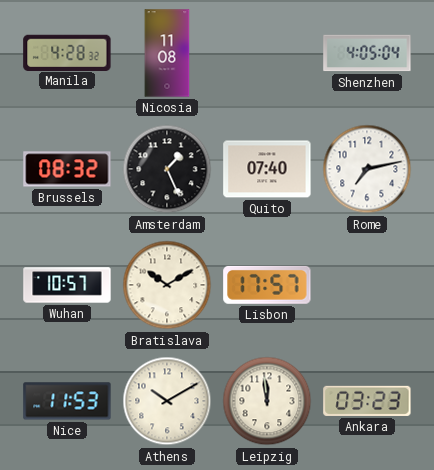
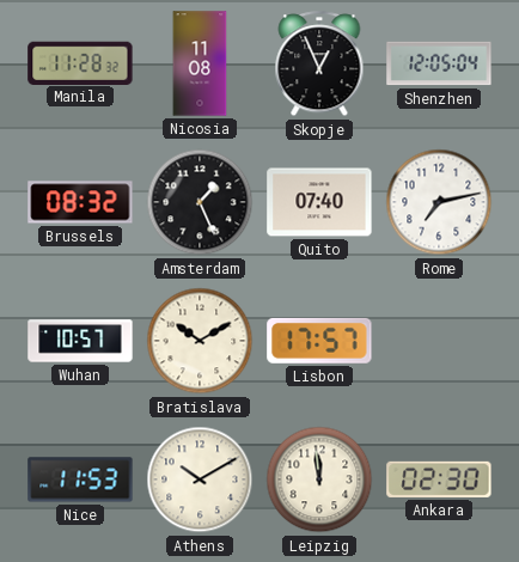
Manila: 4:28 -> 11:28
Skopje: none -> 12:56
Shenzhen: 4:05 -> 12:05
Ankara: 03:23 -> 02:30
